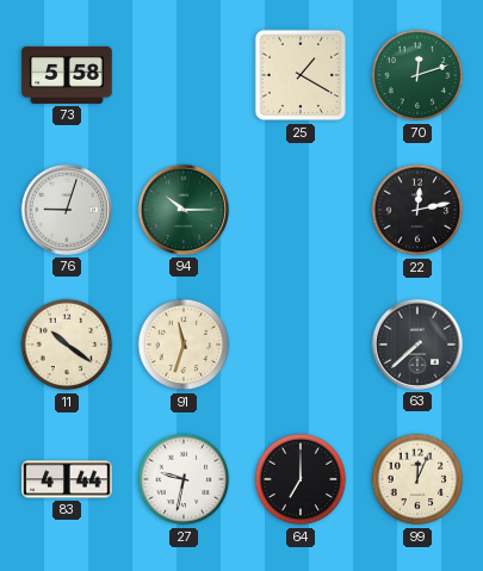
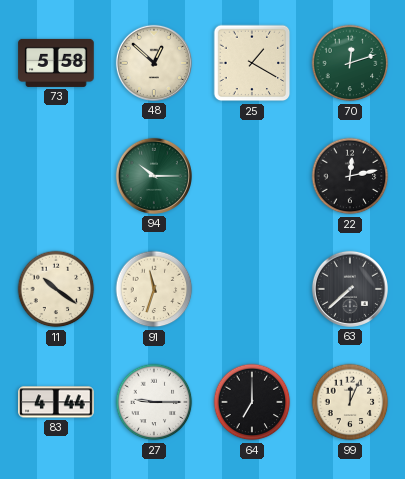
48: none -> 12:52
76: 9:03 -> none
27: 9:32 -> 9:15
